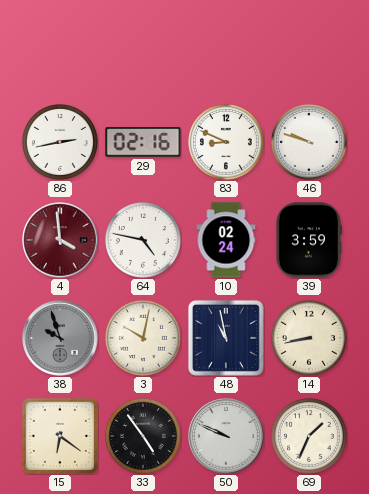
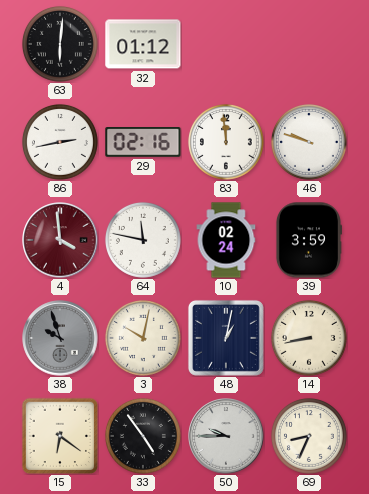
63: none -> 6:01
32: none -> 01:12
83: 8:49 -> 11:59
64: 4:47 -> 11:47
48: 10:58 -> 1:02
50: 9:49 -> 9:45
69: 1:34 -> 8:34
